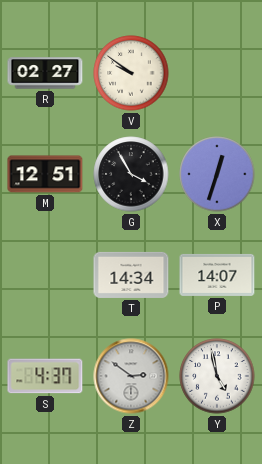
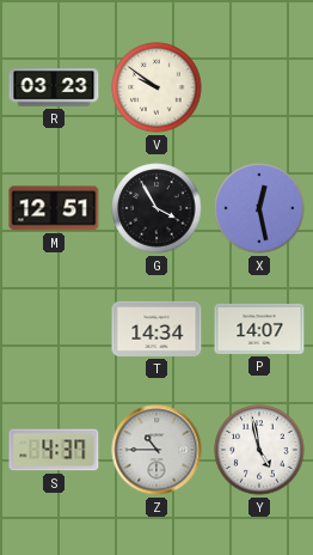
R: 02:27 -> 03:23
X: 12:33 -> 12:28
Z: 2:51 -> 10:45
